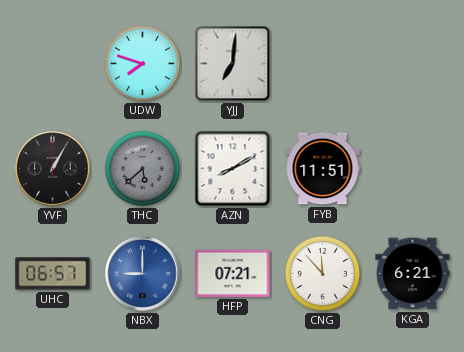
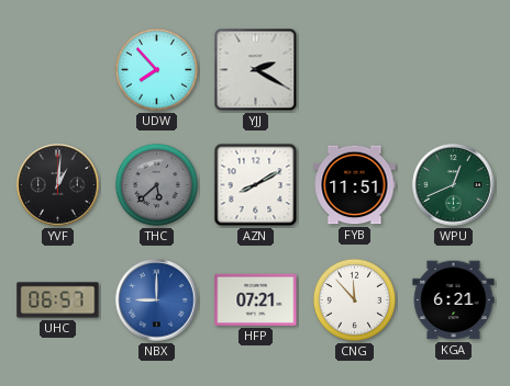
UDW: 7:48 -> 7:53
YJJ: 7:01 -> 2:20
YVF: 1:05 -> 1:01
WPU: none -> 12:41
